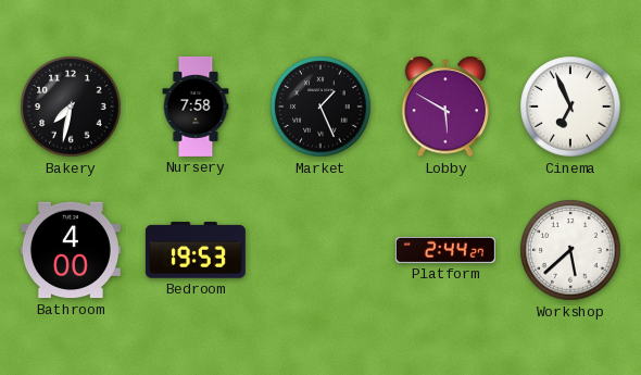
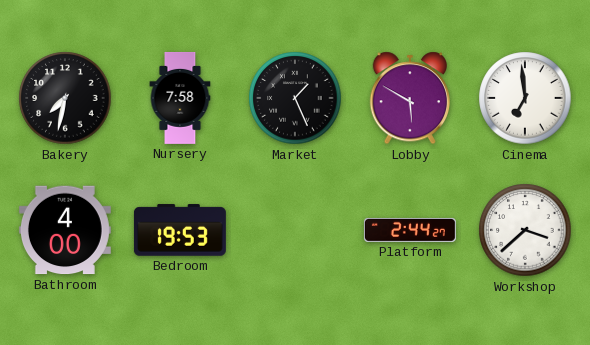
Cinema: 6:56 -> 6:59
Workshop: 5:38 -> 3:38
